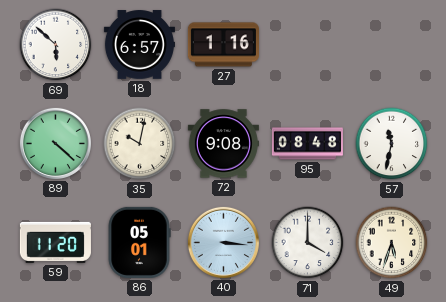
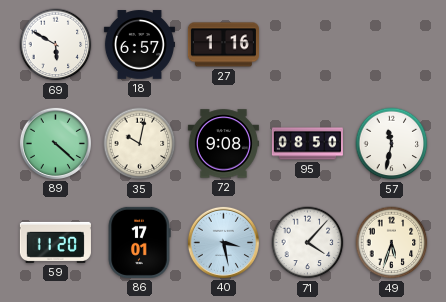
69: 5:52 -> 5:50
95: 08:48 -> 08:50
86: 05:01 -> 17:01
40: 3:16 -> 3:28
71: 4:00 -> 4:07
